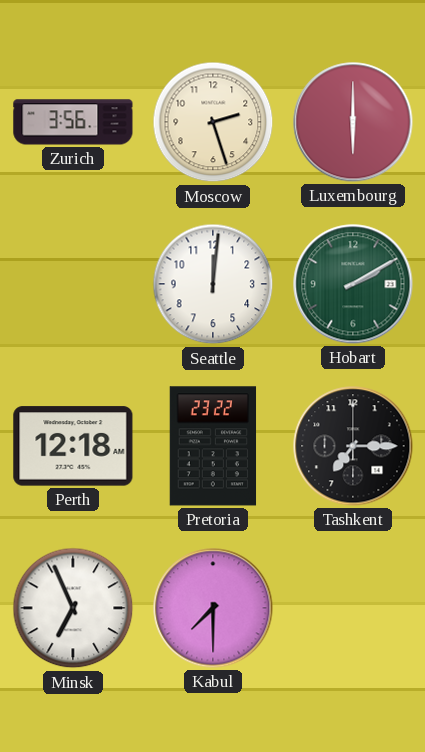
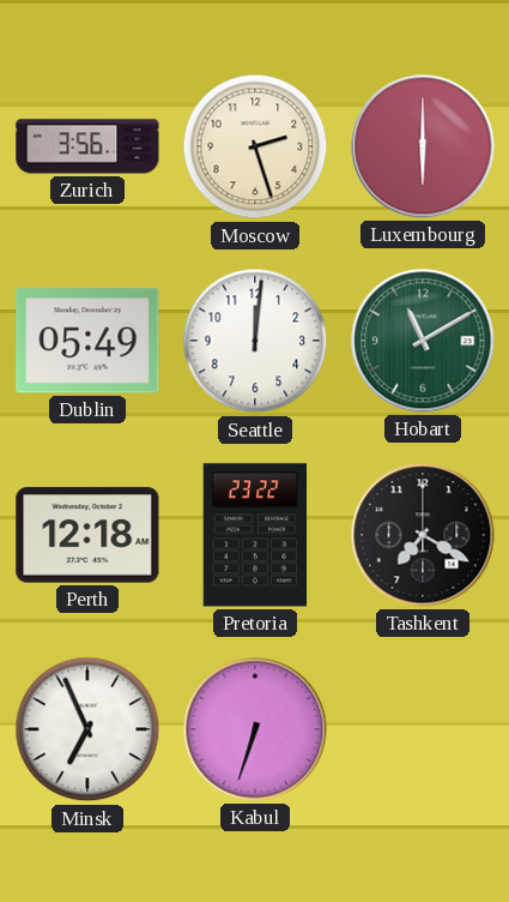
Dublin: none -> 05:49
Hobart: 2:10 -> 11:10
Tashkent: 7:15 -> 7:20
Kabul: 7:30 -> 6:33
